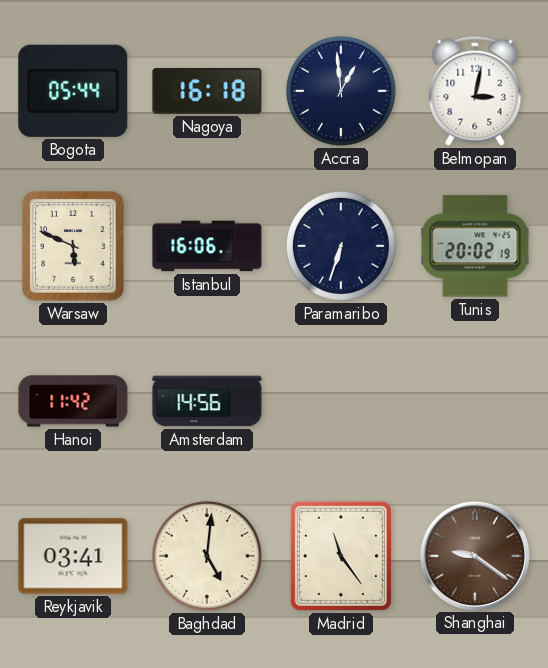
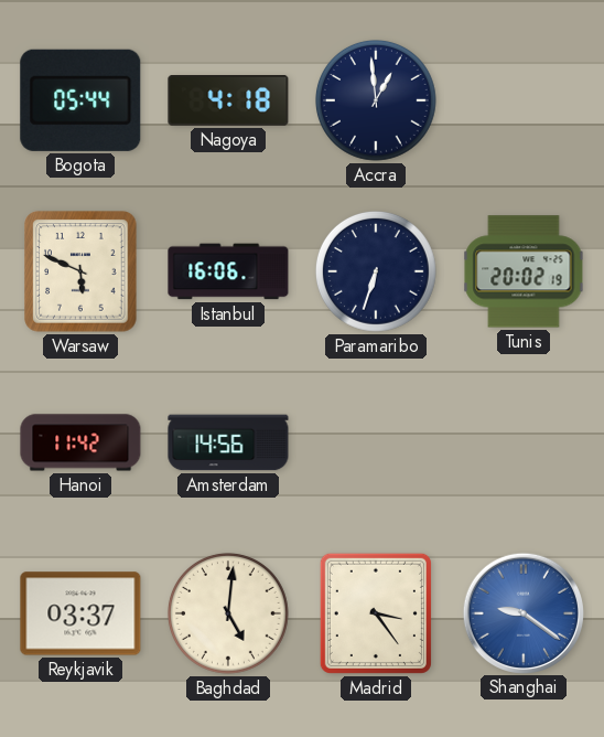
Nagoya: 16:18 -> 4:18
Belmopan: 3:02 -> none
Reykjavik: 03:41 -> 03:37
Madrid: 11:24 -> 3:24
Shanghai dial: brown -> blue
